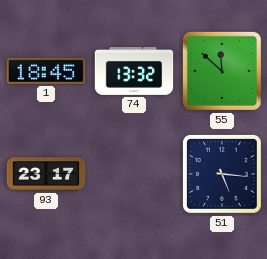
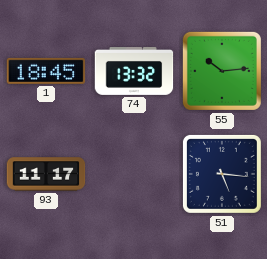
55: 11:52 -> 10:14
93: 23:17 -> 11:17
